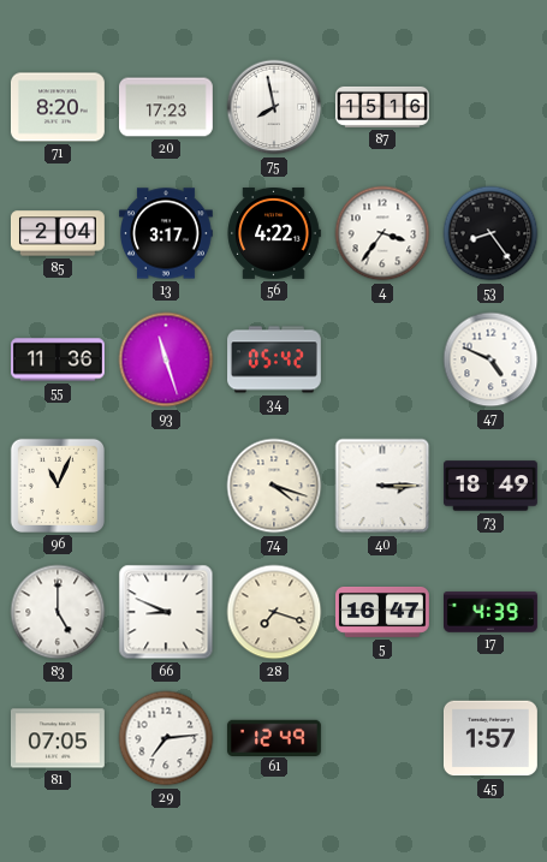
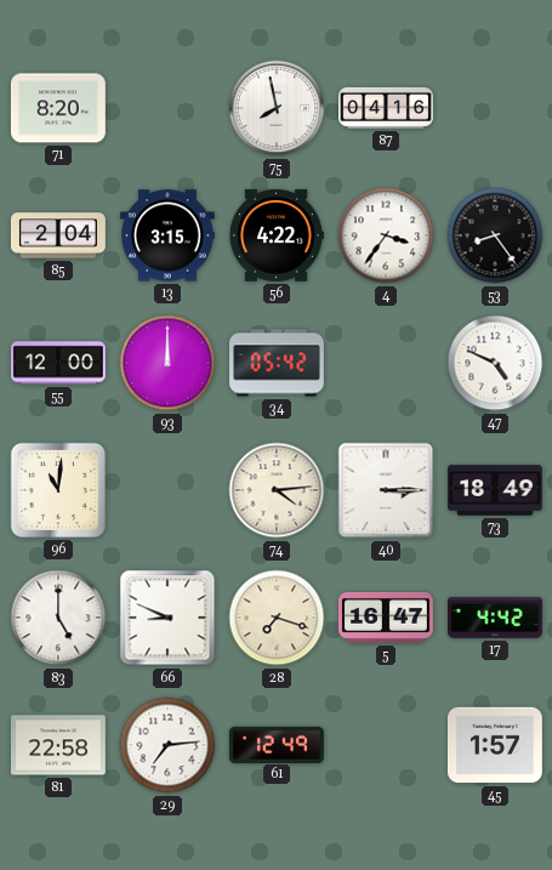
20: 17:23 -> none
87: 15:16 -> 04:16
13: 3:17 -> 3:15
55: 11:36 -> 12:00
93: 11:27 -> 12:00
96: 11:04 -> 11:01
74: 4:18 -> 4:14
17: 4:39 -> 4:42
81: 07:05 -> 22:58
